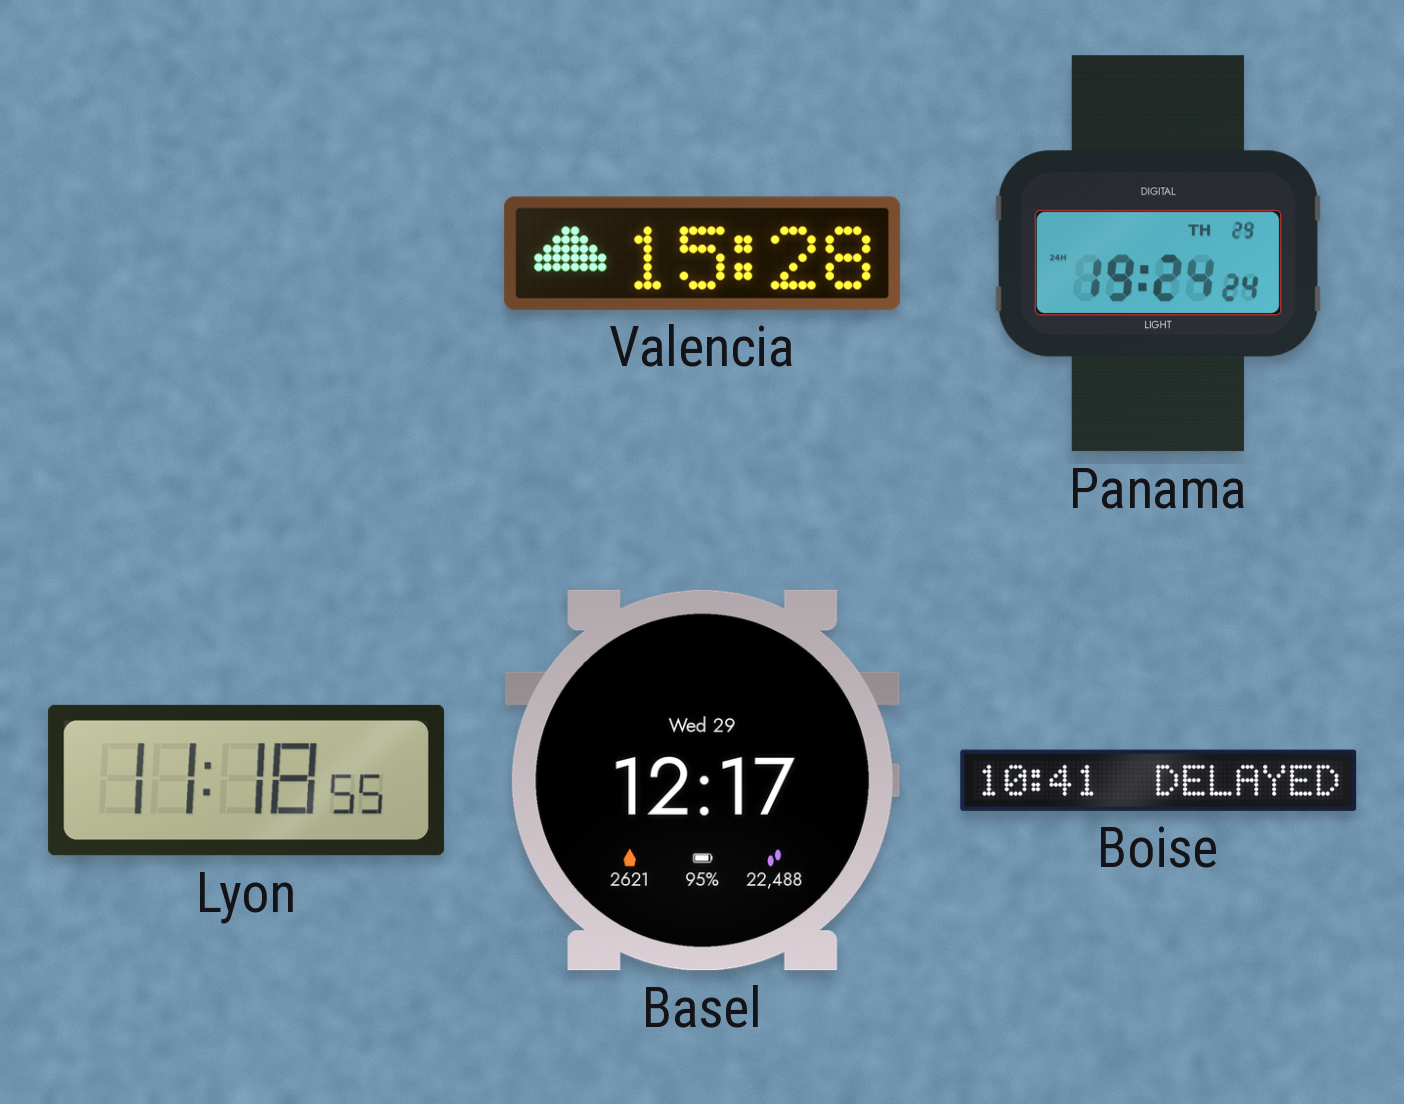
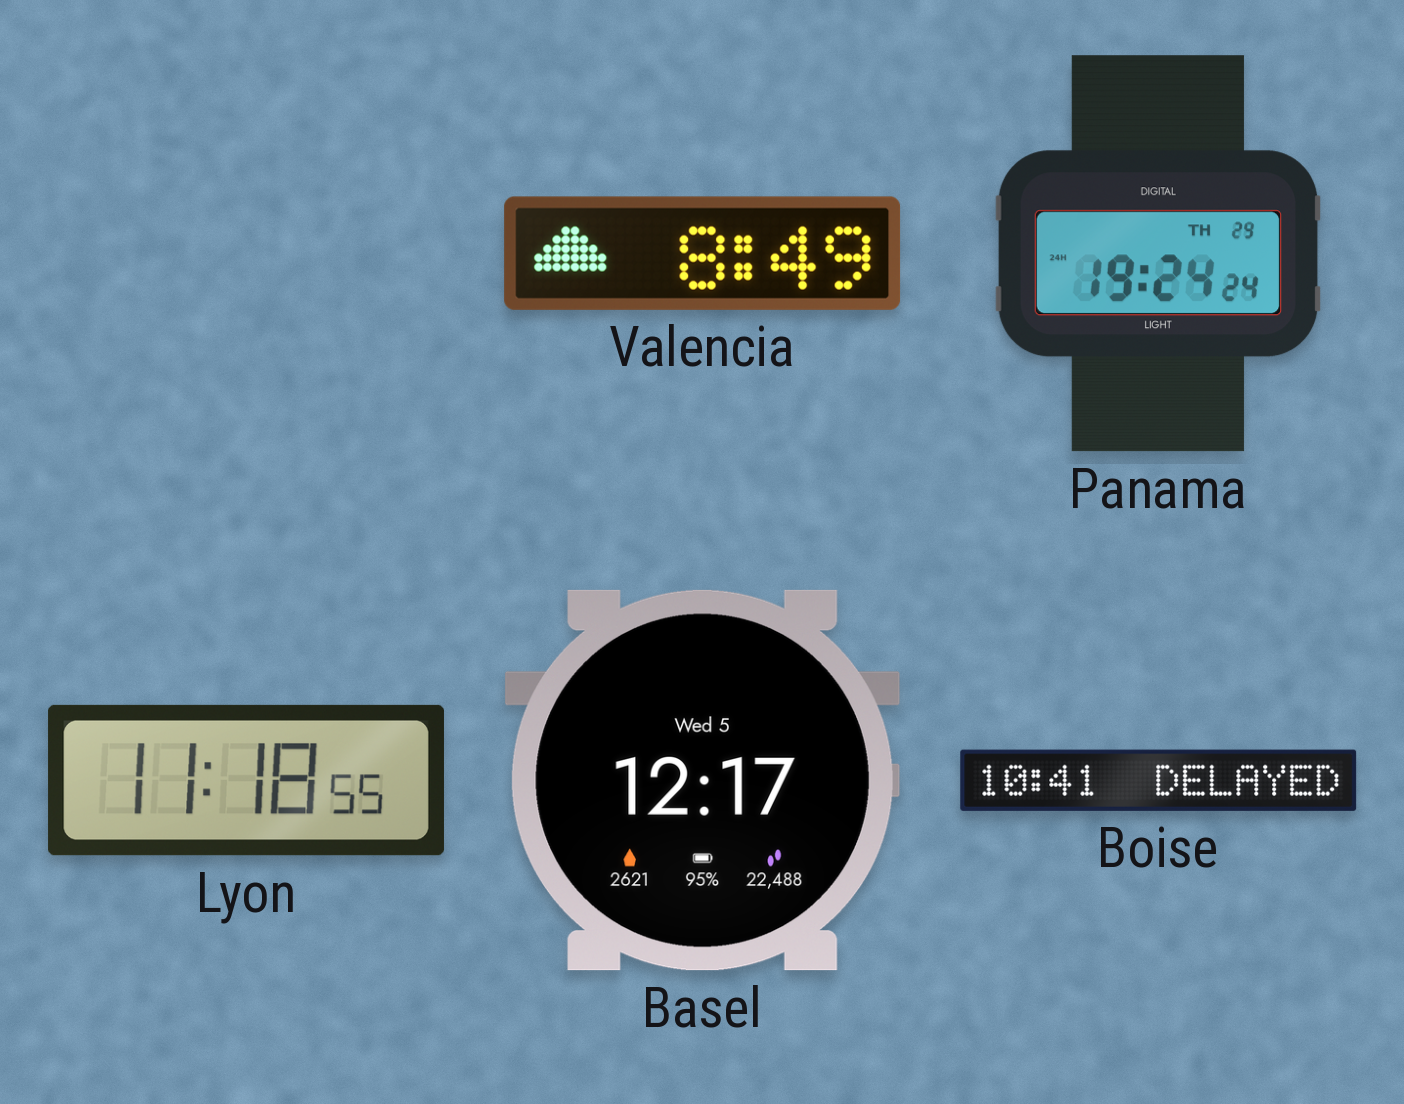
Valencia: 15:28 -> 8:49
Basel date: Wed 29 -> Wed 5
